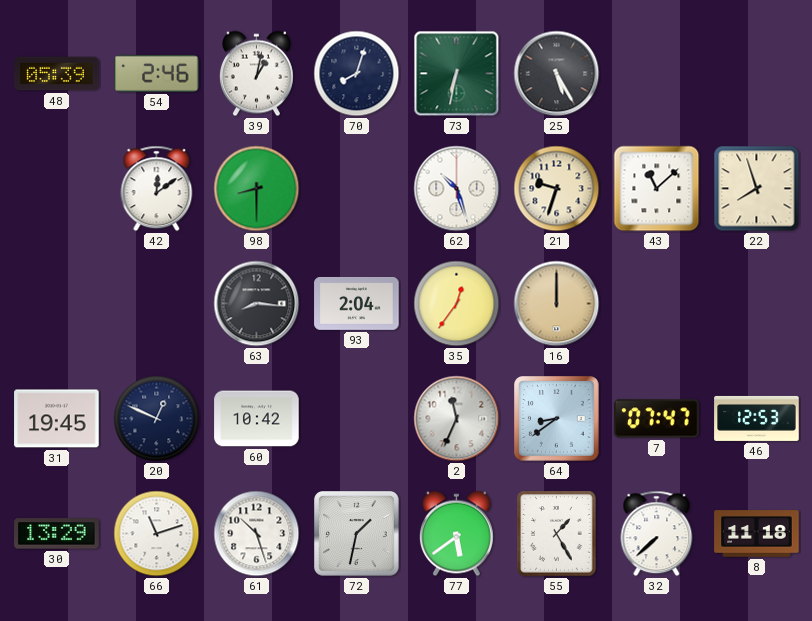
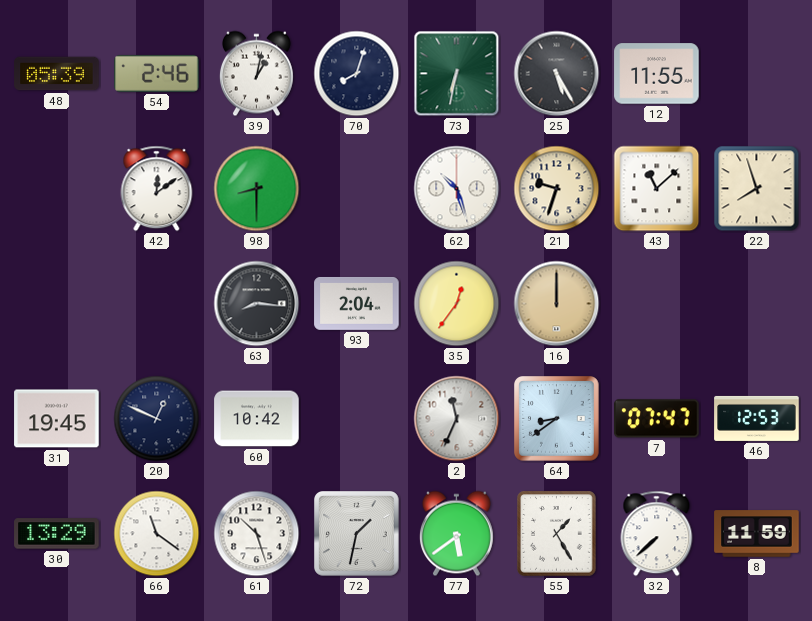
12: none -> 11:55
66: 11:12 -> 11:21
8: 11:18 -> 11:59
